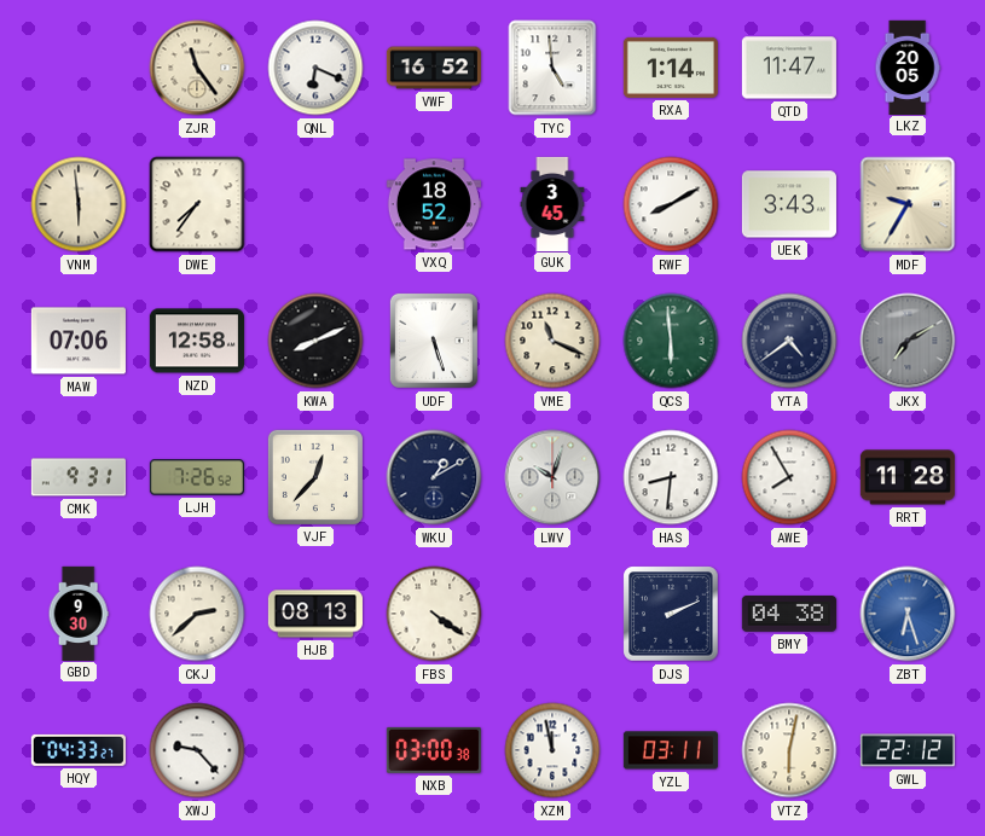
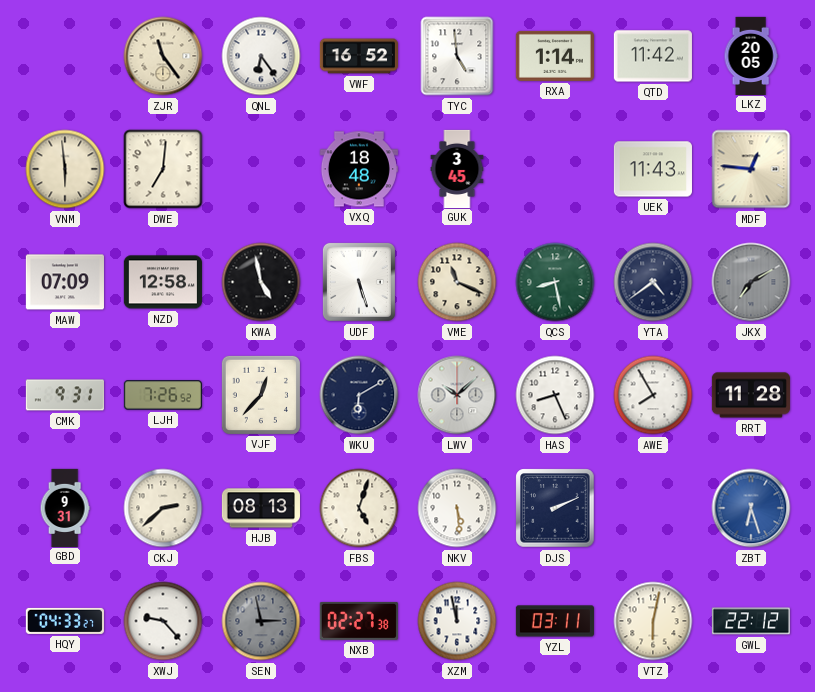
QNL: 6:19 -> 6:24
QTD: 11:47 -> 11:42
DWE: 7:36 -> 7:01
VXQ: 18:52 -> 18:48
RWF: 8:10 -> none
UEK: 3:43 -> 11:43
MDF: 9:35 -> 12:46
MAW: 07:06 -> 07:09
KWA: 8:11 -> 4:58
QCS: 5:59 -> 8:28
WKU: 1:10 -> 6:10
LWV: 10:03 -> 10:08
HAS: 8:31 -> 8:26
GBD: 9:30 -> 9:31
FBS: 4:21 -> 5:03
NKV: none -> 5:29
BMY: 04:38 -> none
SEN: none -> 2:58
NXB: 03:00 -> 02:27
